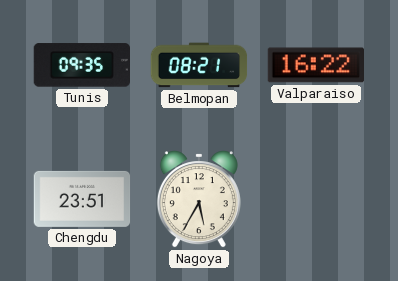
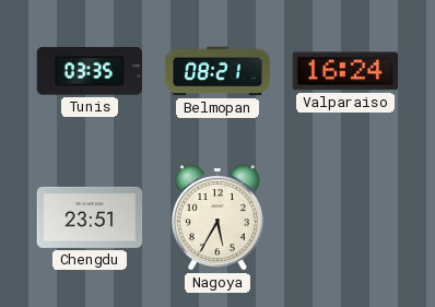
Tunis: 09:35 -> 03:35
Valparaiso: 16:22 -> 16:24
